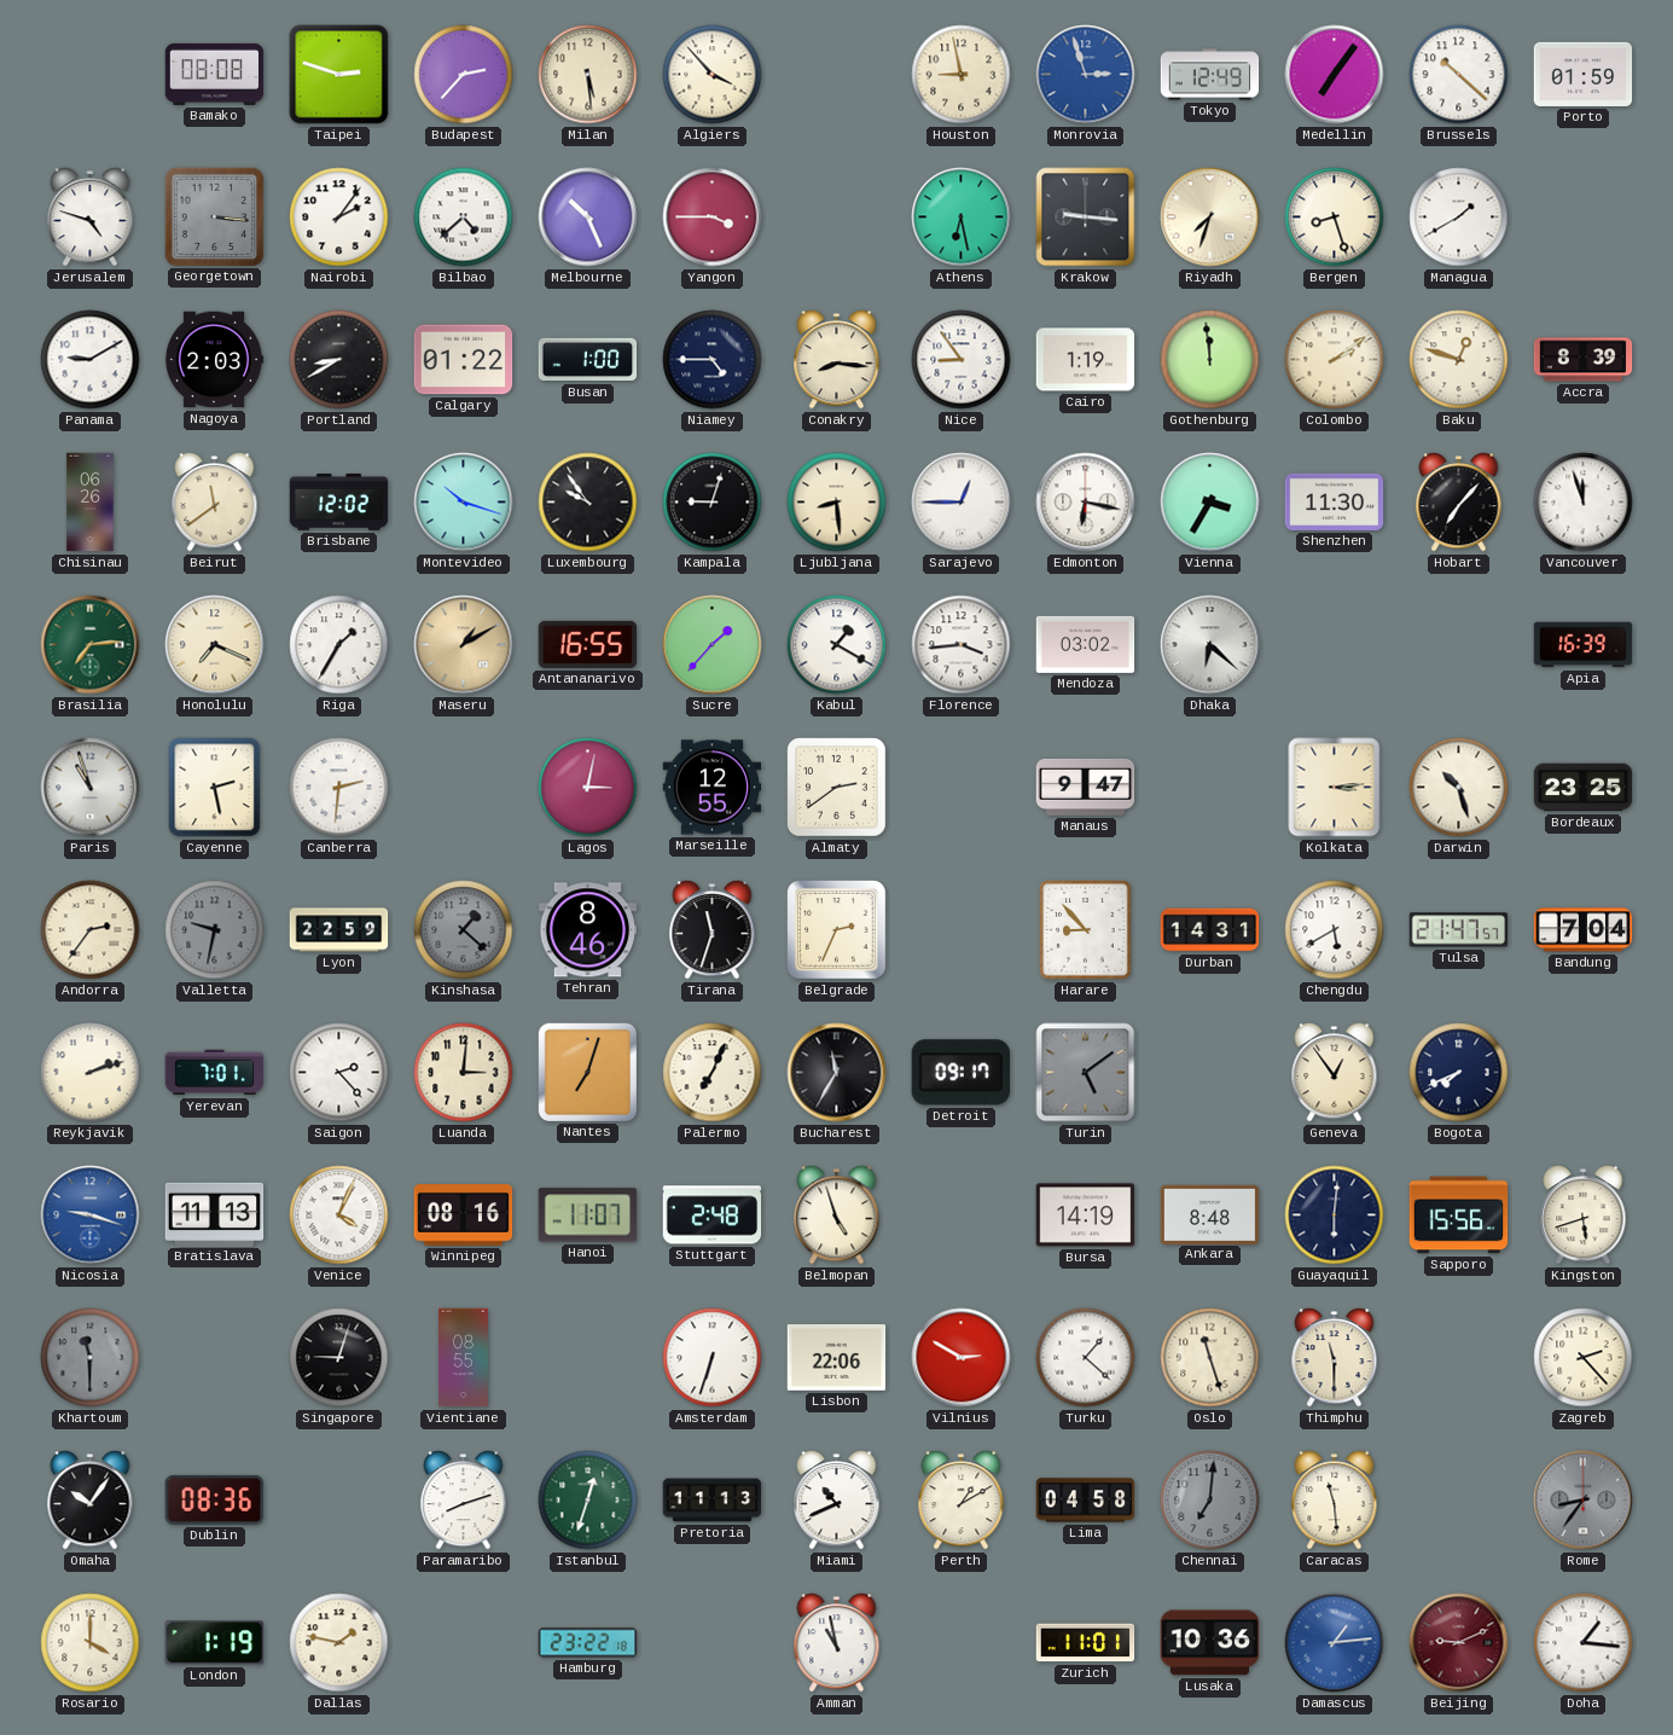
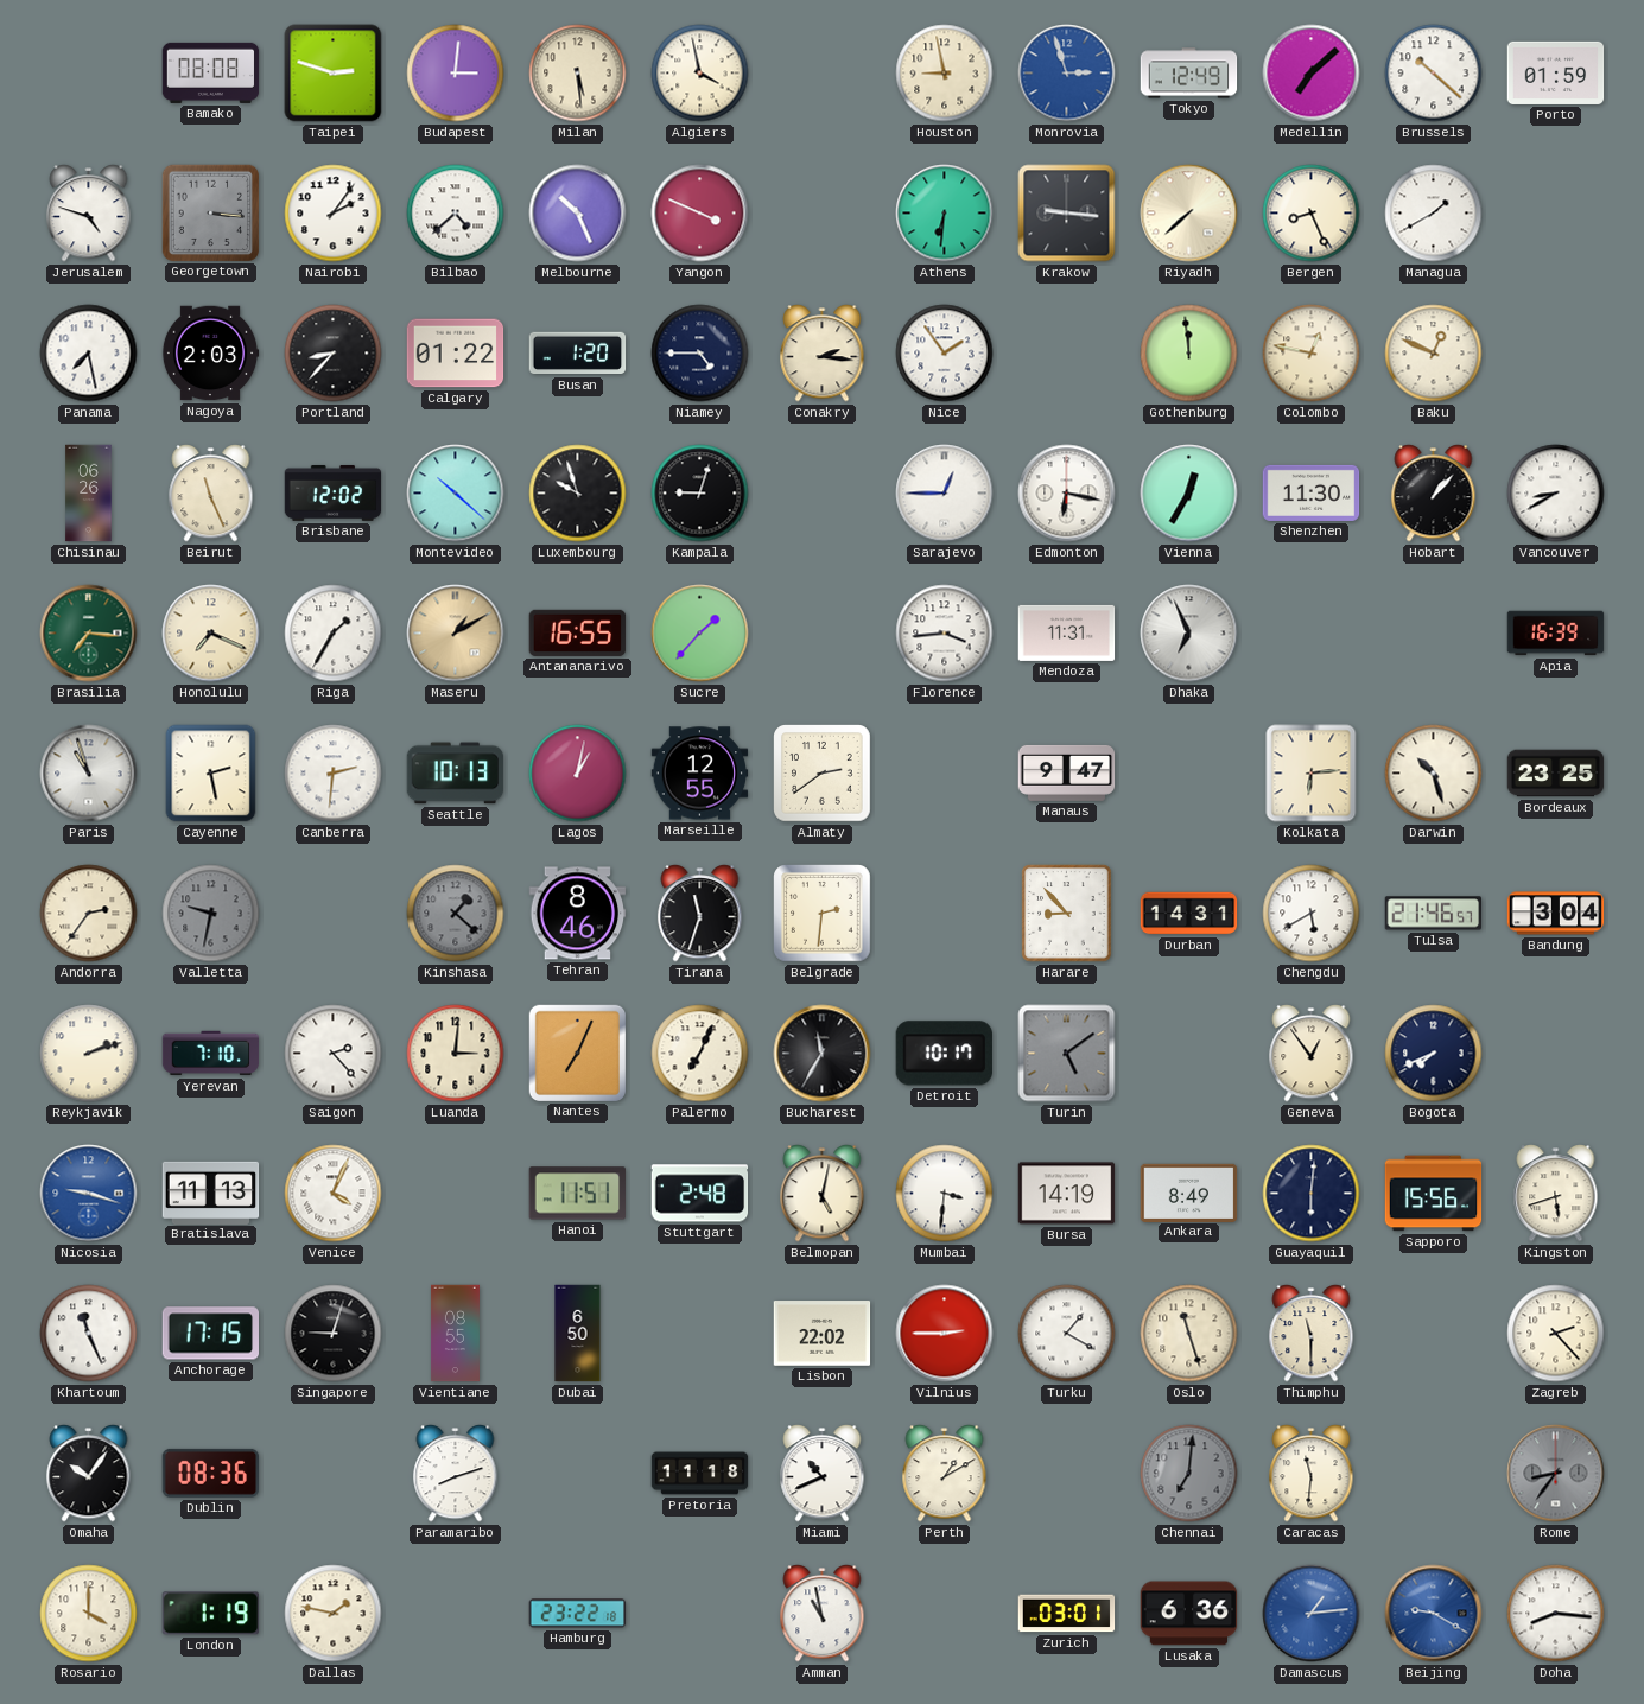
Budapest: 2:37 -> 3:01
Algiers: 3:53 -> 3:58
Medellin: 7:06 -> 7:08
Yangon: 3:45 -> 3:49
Athens: 6:28 -> 6:31
Riyadh: 7:33 -> 7:38
Bergen: 8:27 -> 8:26
Panama: 9:10 -> 7:28
Portland: 8:40 -> 8:37
Busan: 1:00 -> 1:20
Conakry: 8:16 -> 2:16
Nice: 8:54 -> 1:54
Cairo: 1:19 -> none
Colombo: 2:09 -> 12:47
Baku: 12:48 -> 12:49
Accra: 8:39 -> none
Beirut: 11:39 -> 11:26
Montevideo: 10:18 -> 10:22
Luxembourg: 9:54 -> 9:57
Ljubljana: 8:29 -> none
Vienna: 3:35 -> 12:35
Hobart: 7:07 -> 1:07
Vancouver: 11:57 -> 8:40
Brasilia: 7:14 -> 7:16
Kabul: 1:20 -> none
Mendoza: 03:02 -> 11:31
Dhaka: 6:22 -> 6:56
Seattle: none -> 10:13
Lagos: 3:02 -> 1:02
Kolkata: 3:14 -> 6:14
Lyon: 22:59 -> none
Belgrade: 2:34 -> 2:31
Tulsa: 21:47 -> 21:46
Bandung: 7:04 -> 3:04
Yerevan: 7:01 -> 7:10
Nantes: 7:03 -> 7:04
Detroit: 09:17 -> 10:17
Winnipeg: 08:16 -> none
Hanoi: 11:07 -> 11:51
Belmopan: 4:57 -> 5:02
Mumbai: none -> 3:31
Ankara: 8:48 -> 8:49
Khartoum: 11:30 -> 11:26
Khartoum dial: grey -> white
Anchorage: none -> 17:15
Dubai: none -> 6:50
Amsterdam: 6:33 -> none
Lisbon: 22:06 -> 22:02
Vilnius: 2:50 -> 2:45
Turku: 1:22 -> 1:20
Istanbul: 12:33 -> none
Pretoria: 11:13 -> 11:18
Lima: 04:58 -> none
Caracas: 11:29 -> 11:31
Zurich: 11:01 -> 03:01
Lusaka: 10:36 -> 6:36
Beijing: 9:11 -> 9:20
Beijing dial: burgundy -> blue
Doha: 1:16 -> 8:16
